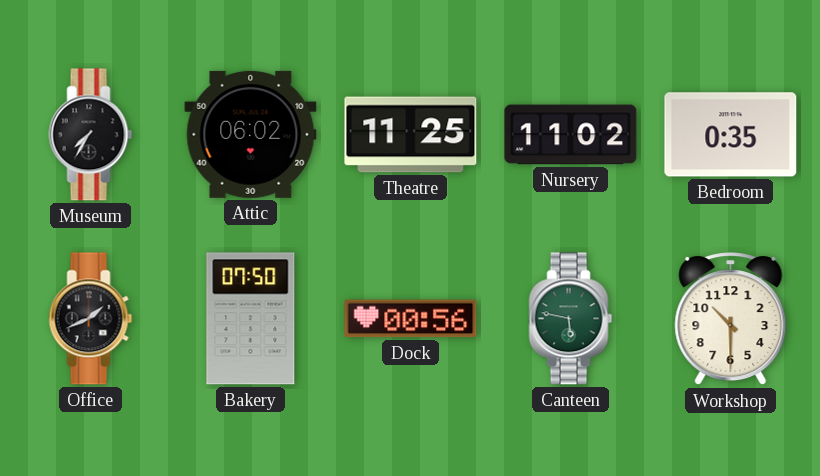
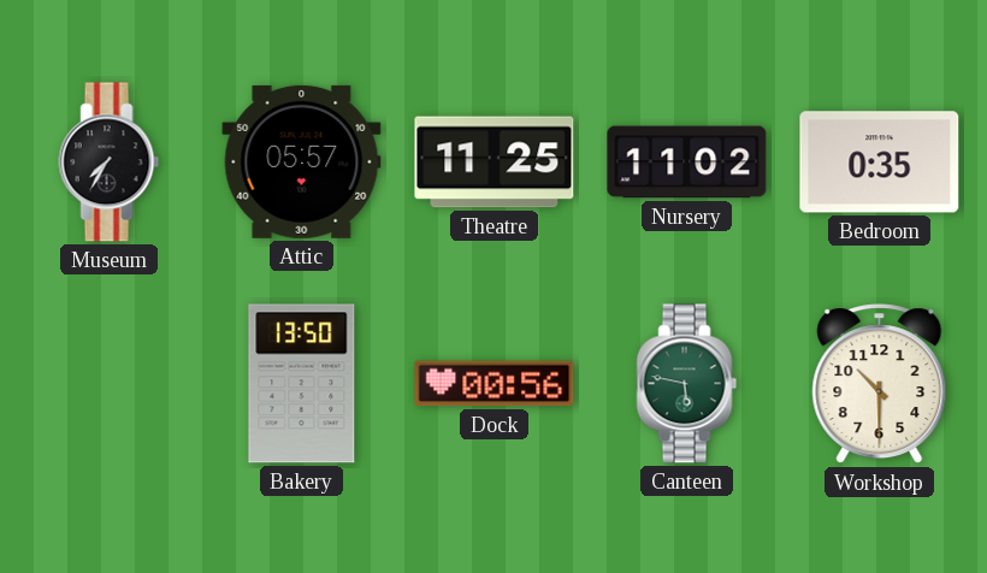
Attic: 06:02 -> 05:57
Office: 1:41 -> none
Bakery: 07:50 -> 13:50
